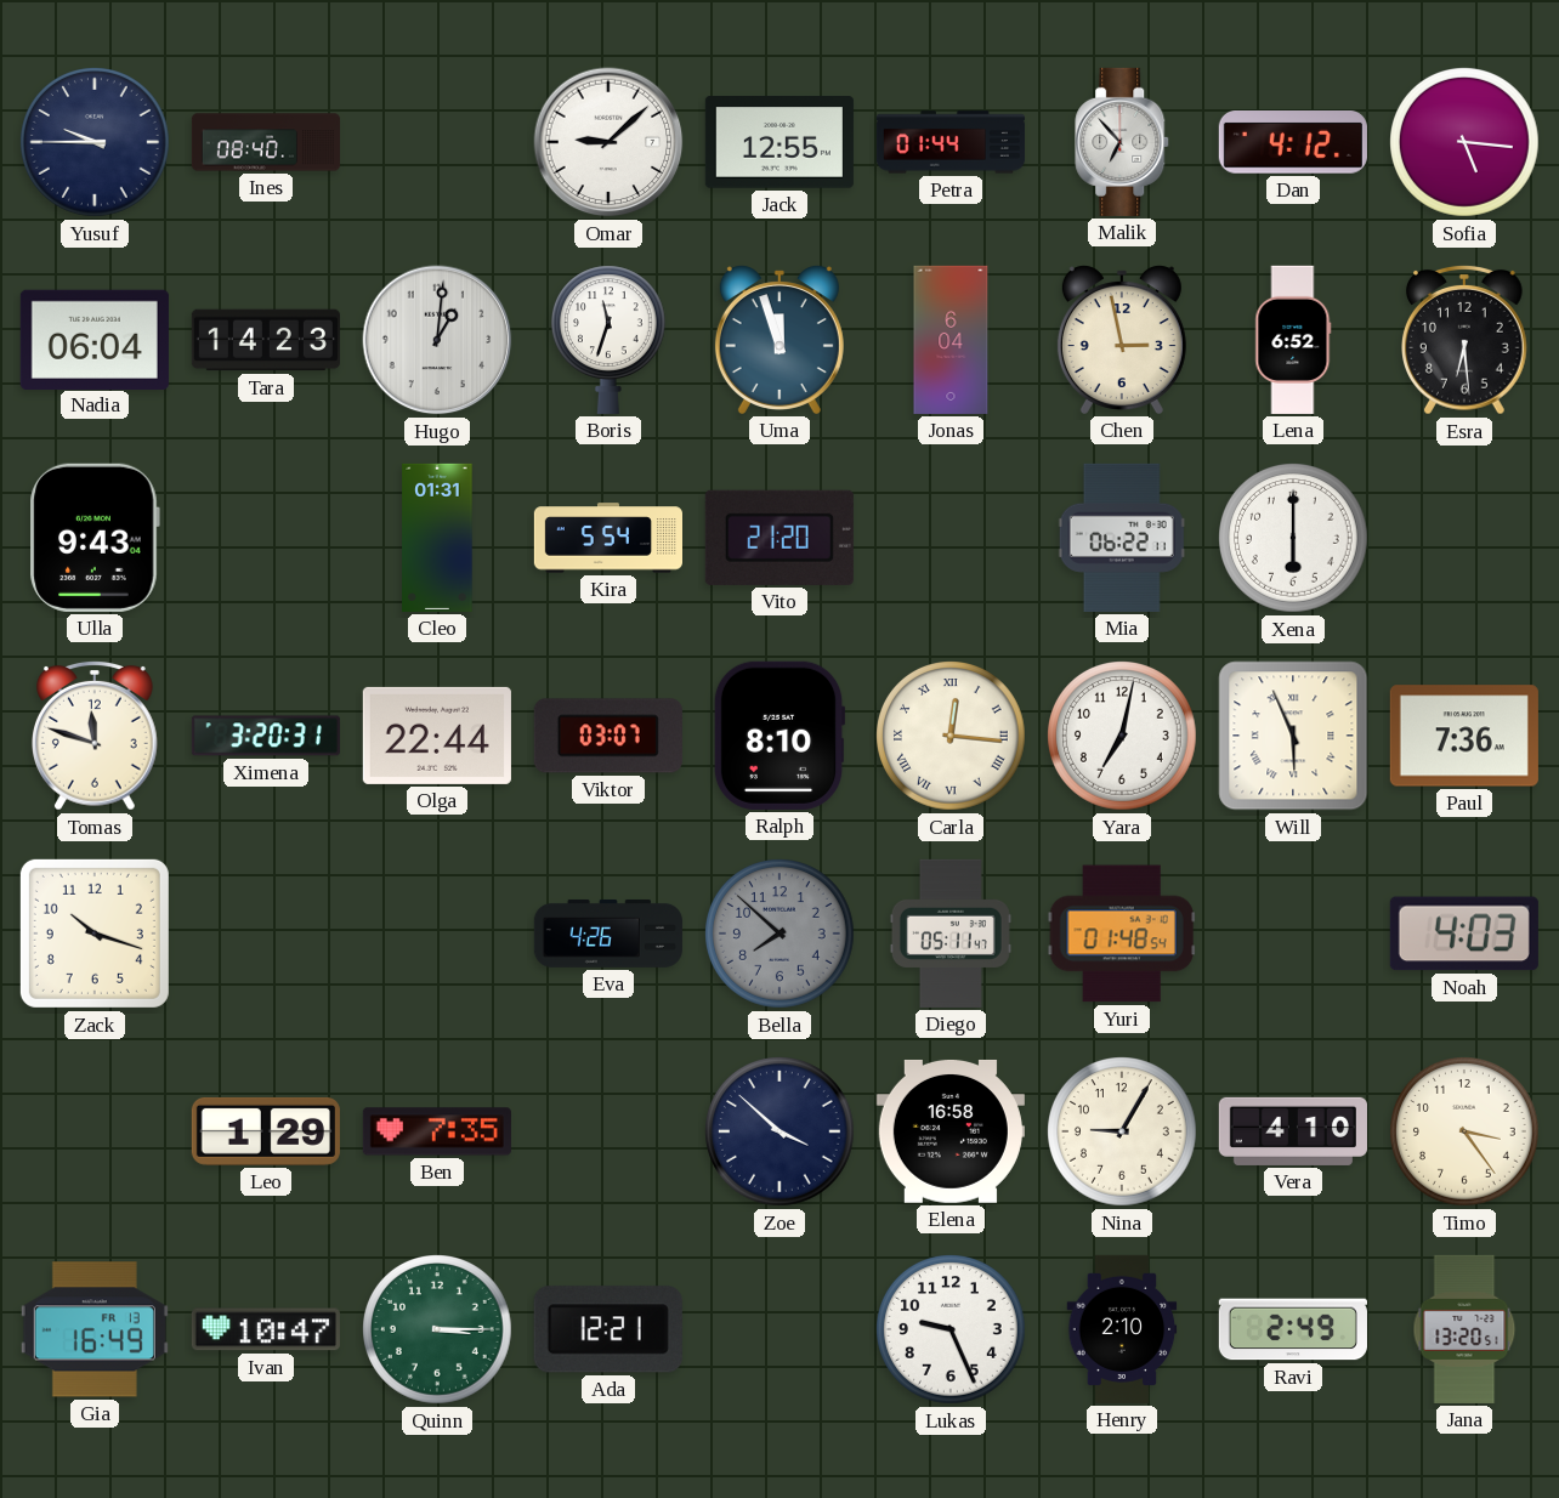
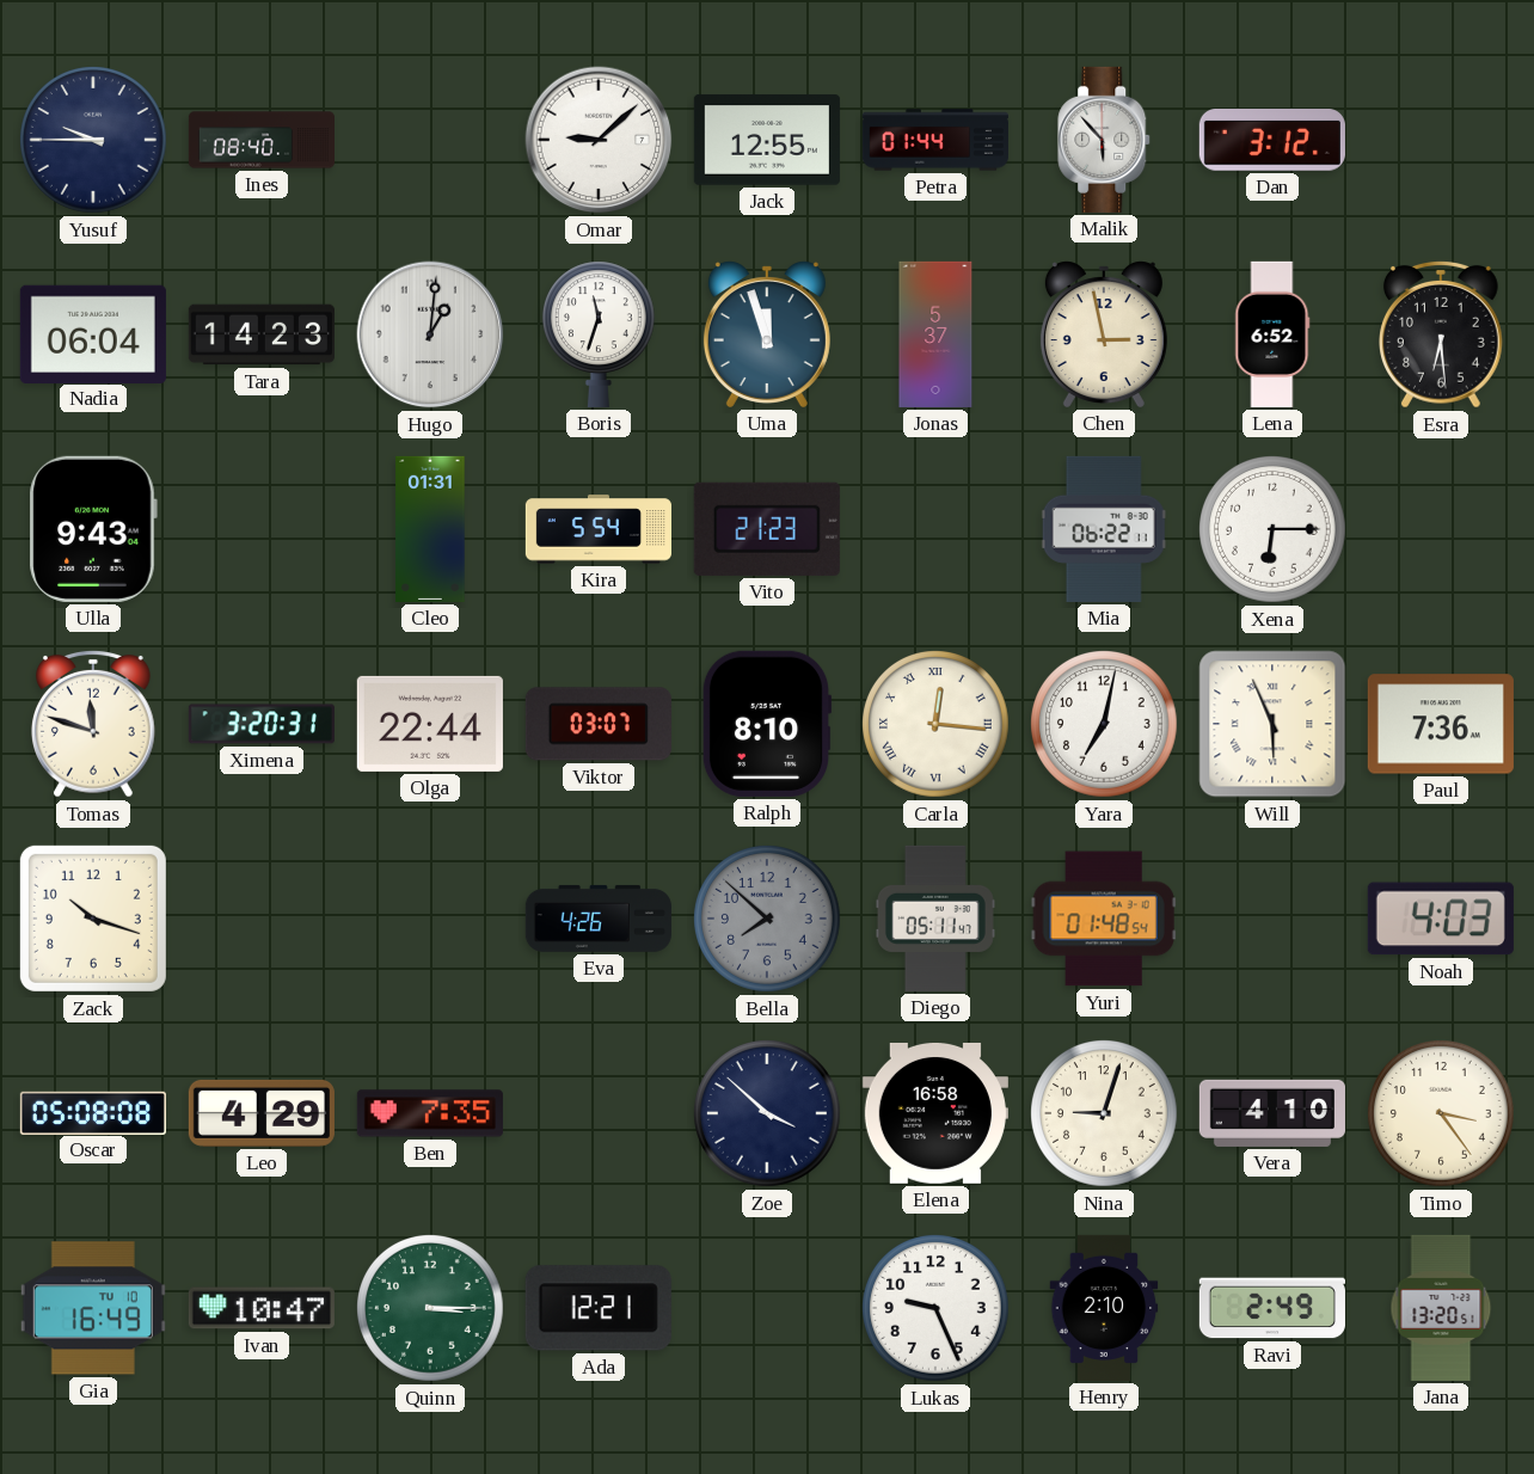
Malik: 6:53 -> 5:53
Dan: 4:12 -> 3:12
Sofia: 5:16 -> none
Jonas: 6:04 -> 5:37
Vito: 21:20 -> 21:23
Xena: 6:00 -> 6:15
Oscar: none -> 05:08
Leo: 1:29 -> 4:29
Nina: 9:05 -> 9:03
Gia date: FR 13 -> TU 10
